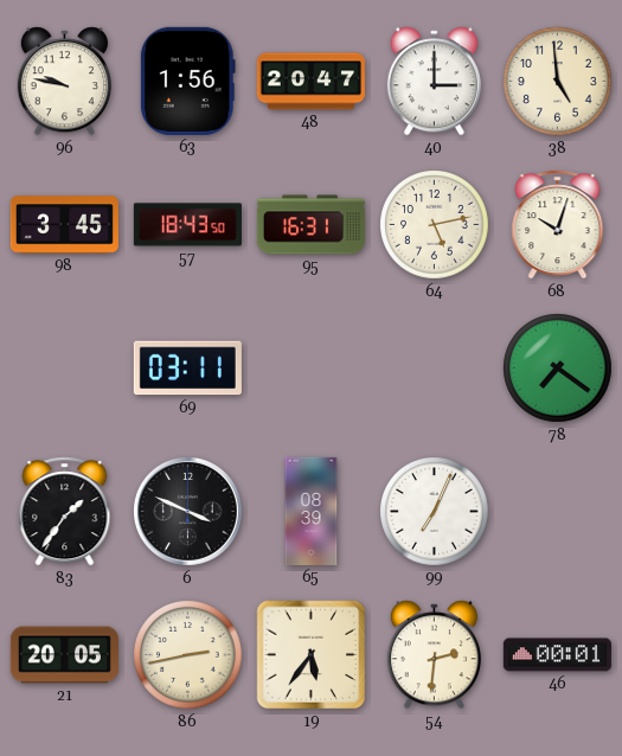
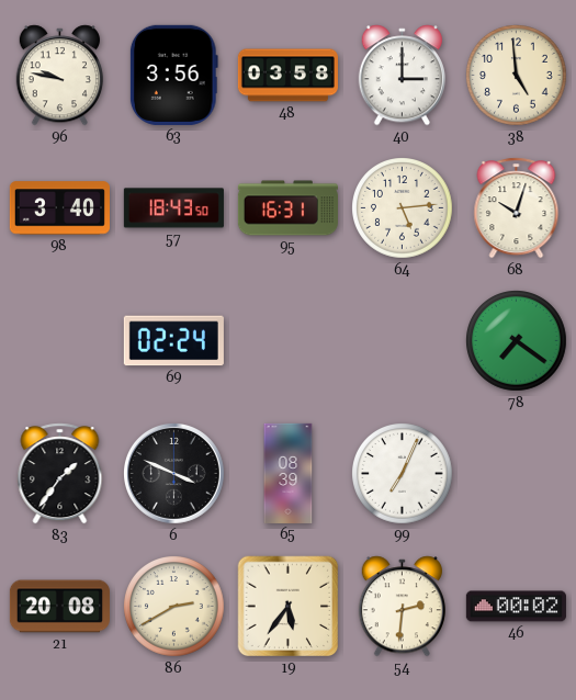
63: 1:56 -> 3:56
48: 20:47 -> 03:58
98: 3:45 -> 3:40
64: 5:13 -> 5:14
69: 03:11 -> 02:24
21: 20:05 -> 20:08
86: 2:43 -> 2:40
46: 00:01 -> 00:02
